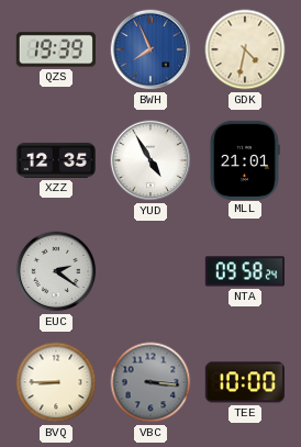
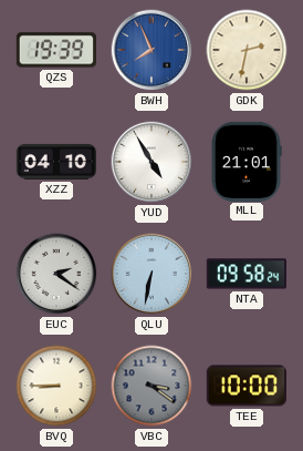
GDK: 4:32 -> 2:32
XZZ: 12:35 -> 04:10
QLU: none -> 6:32
VBC: 3:16 -> 3:21
